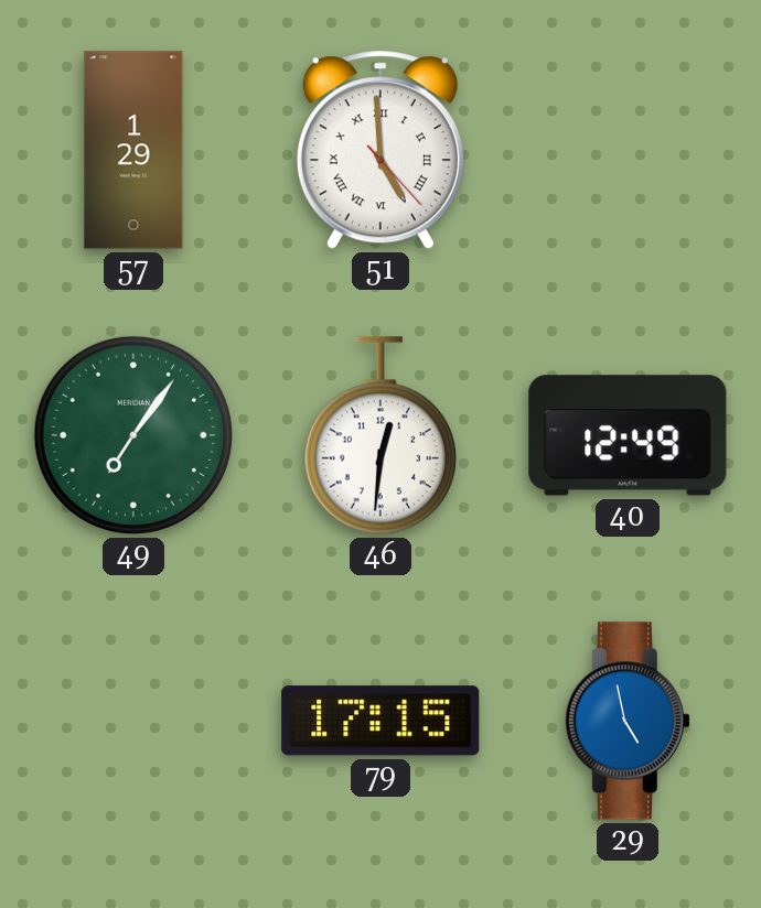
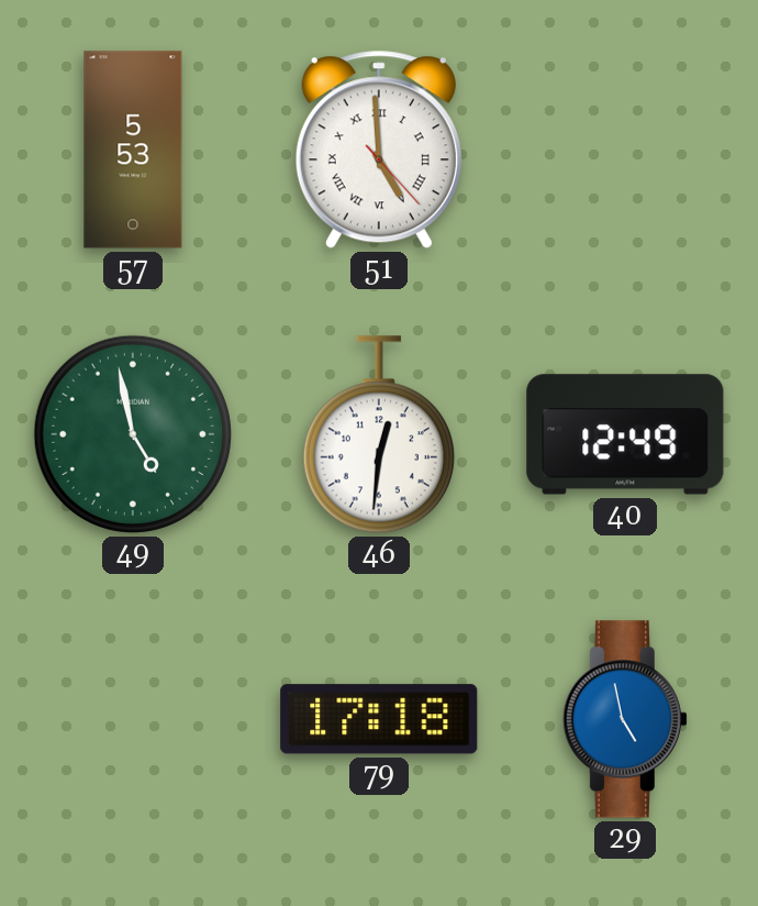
57: 1:29 -> 5:53
49: 7:06 -> 4:58
79: 17:15 -> 17:18
